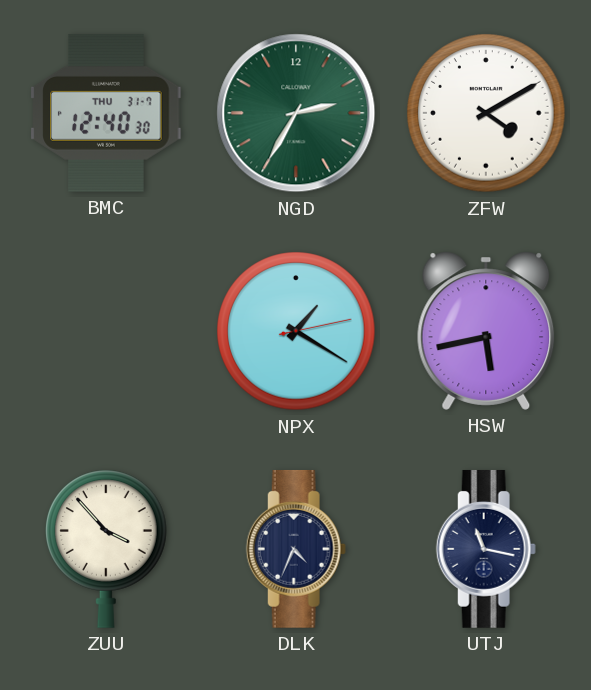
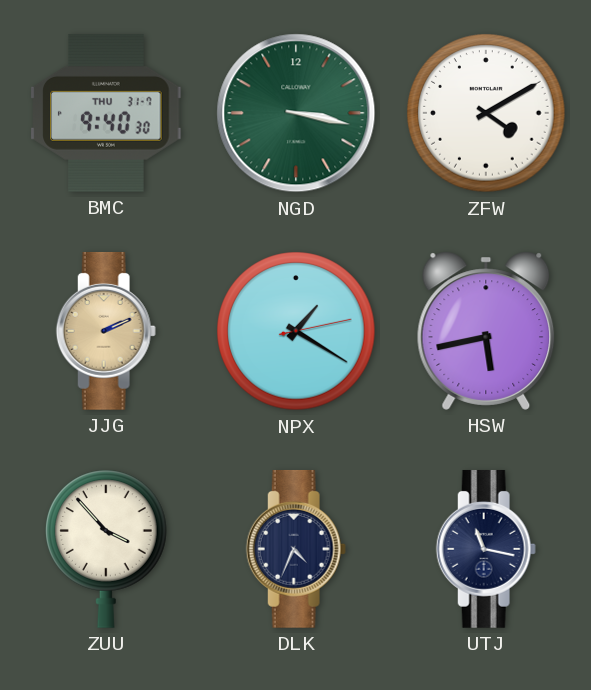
BMC: 12:40 -> 9:40
NGD: 2:35 -> 3:17
JJG: none -> 2:11
